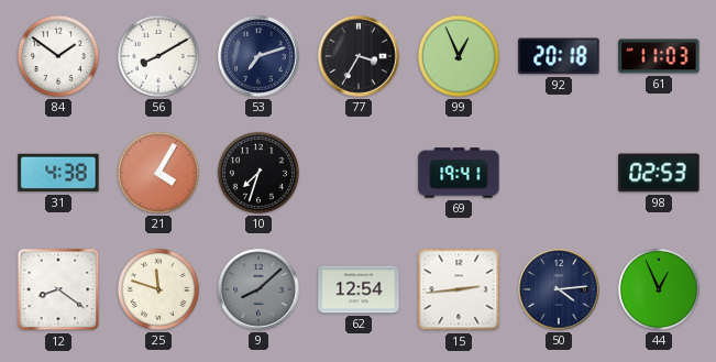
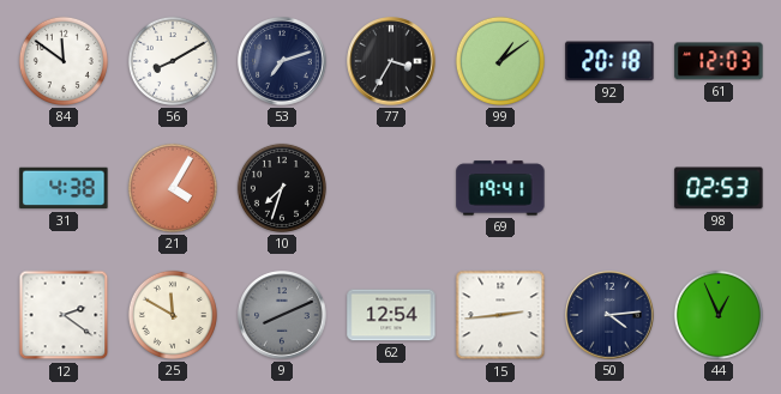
84: 1:51 -> 11:51
99: 12:56 -> 1:09
61: 11:03 -> 12:03
12: 8:21 -> 2:21
25: 11:48 -> 11:50
9: 8:08 -> 8:11
